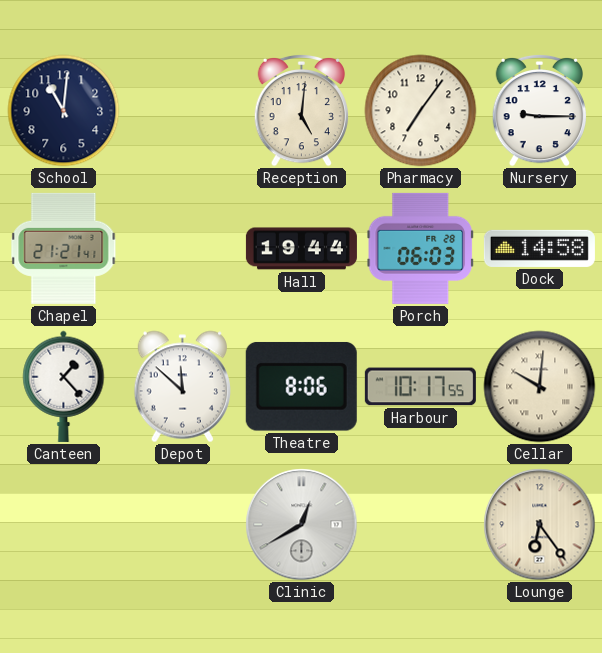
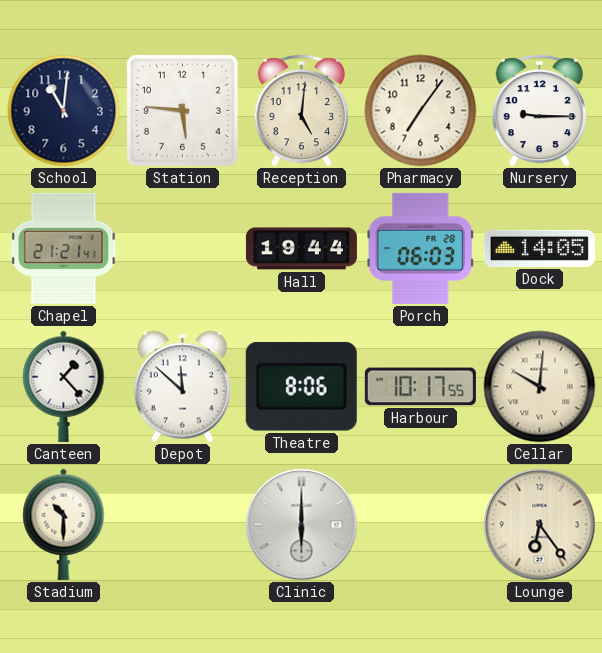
Station: none -> 5:46
Dock: 14:58 -> 14:05
Stadium: none -> 10:30
Clinic: 12:40 -> 6:00
